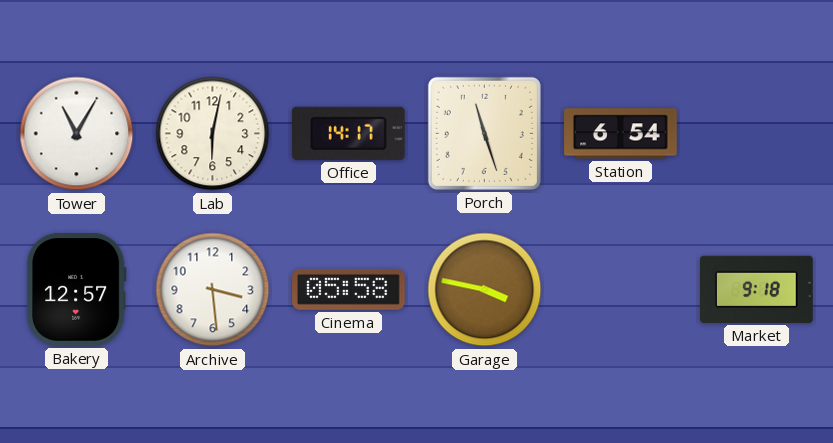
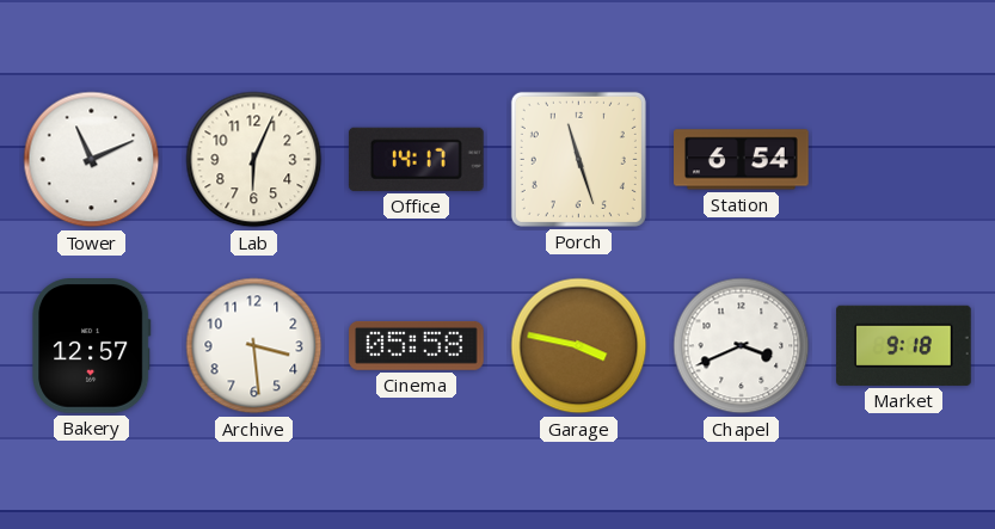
Tower: 11:05 -> 11:11
Lab: 6:02 -> 6:04
Chapel: none -> 3:41
